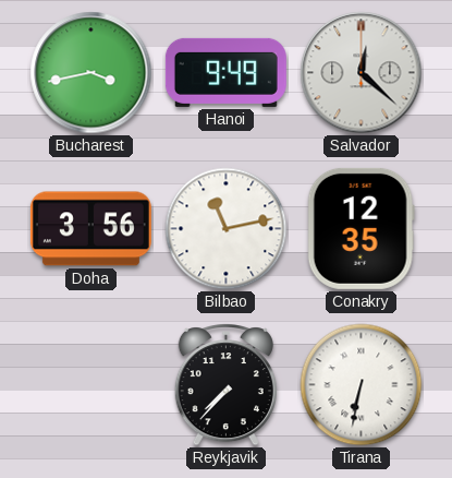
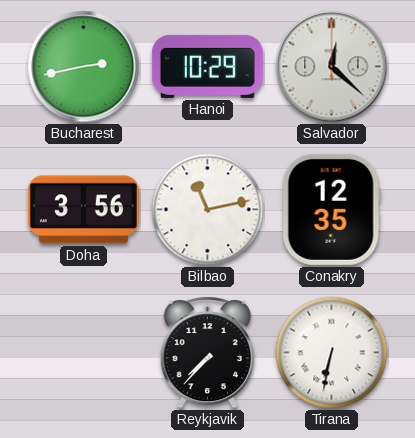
Bucharest: 3:43 -> 2:43
Hanoi: 9:49 -> 10:29
